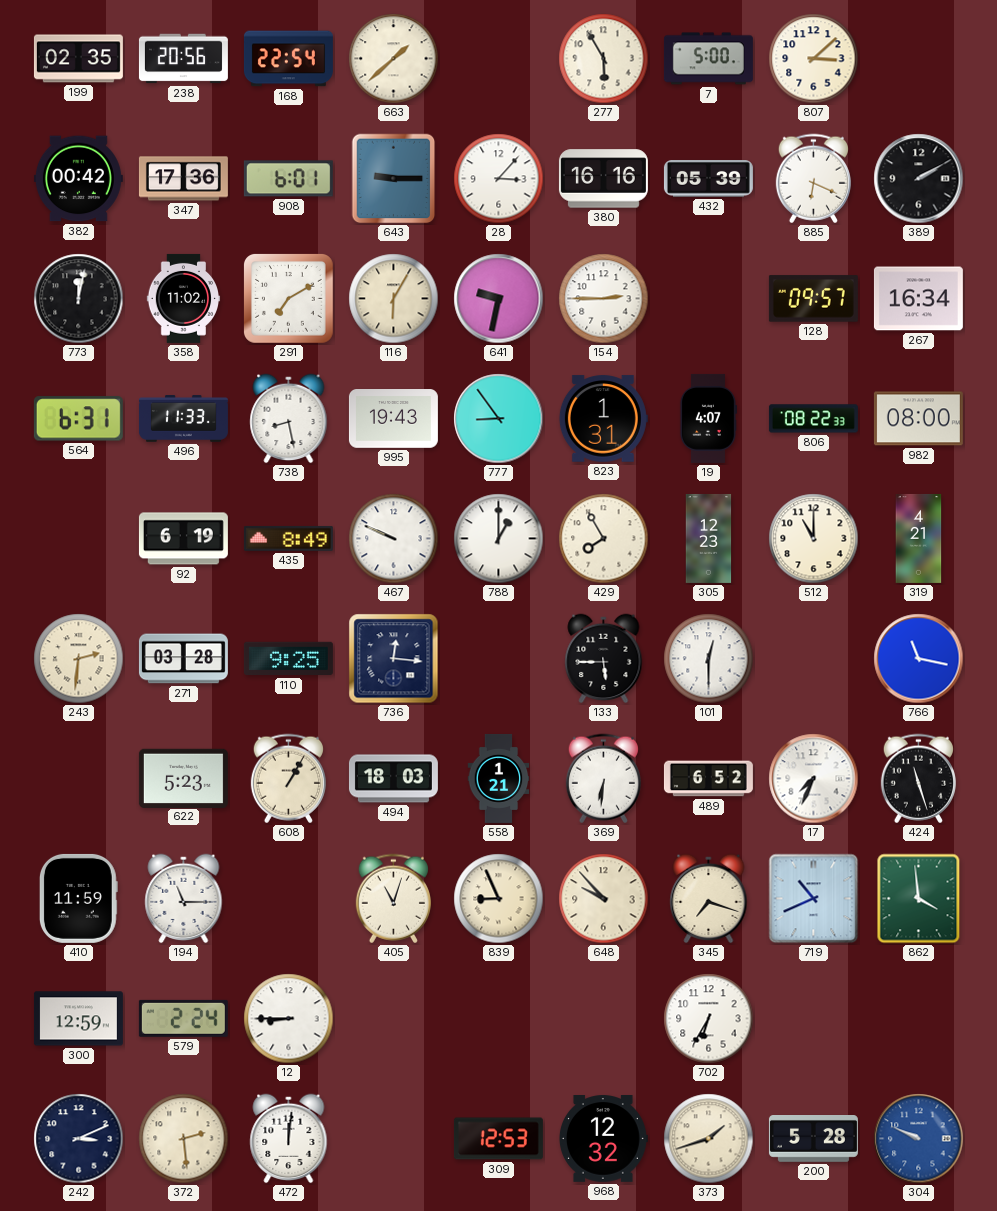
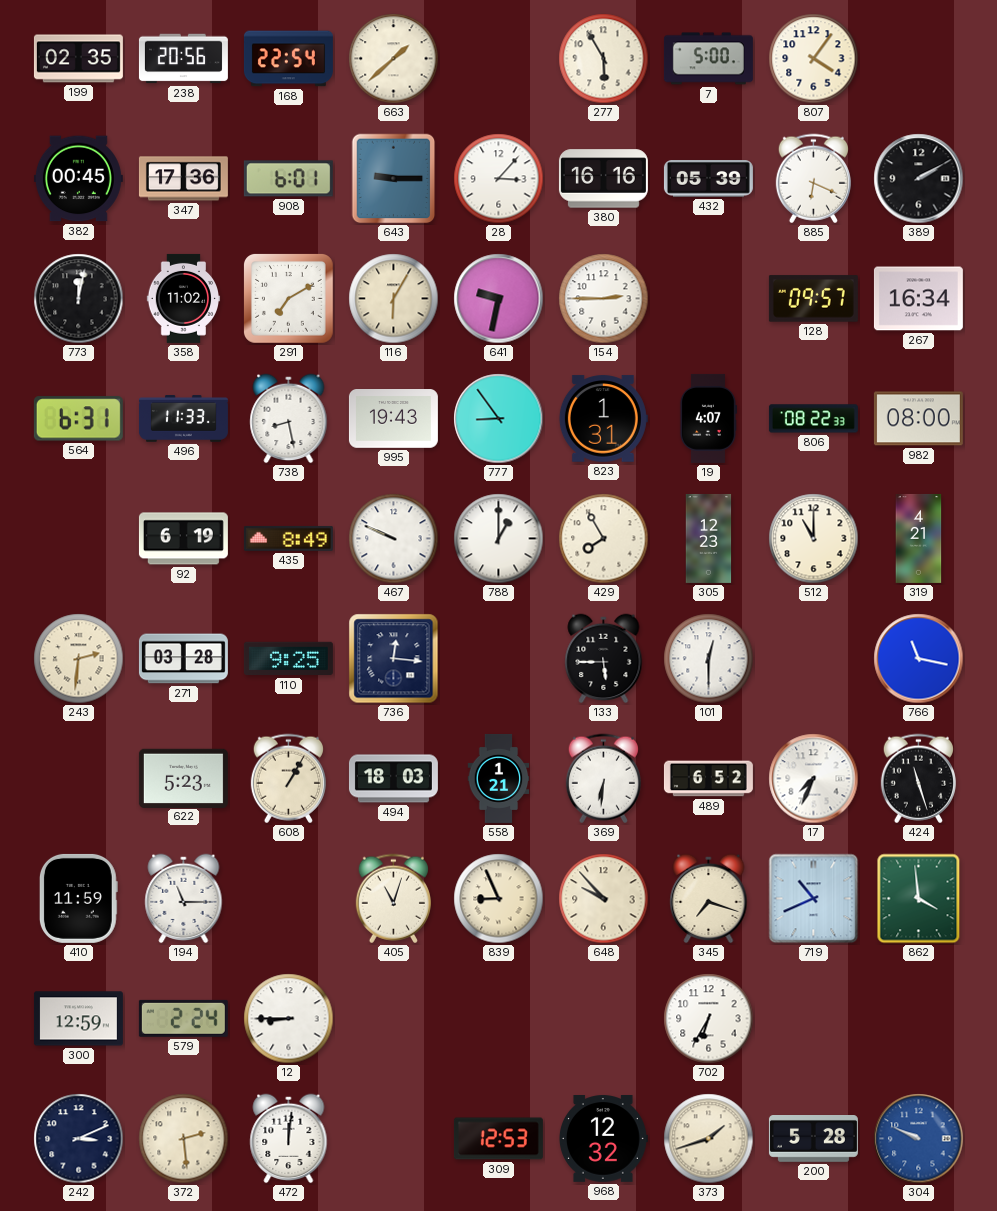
807: 3:08 -> 4:06
382: 00:42 -> 00:45
